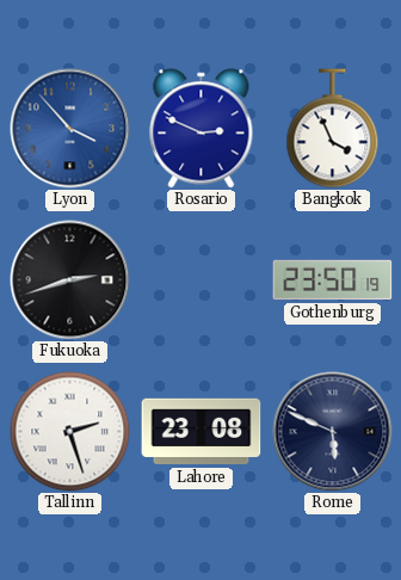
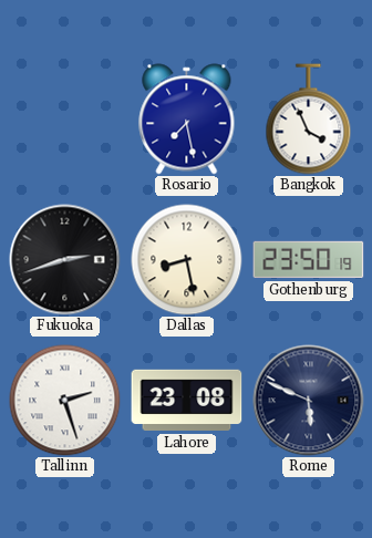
Lyon: 3:53 -> none
Rosario: 2:49 -> 7:28
Dallas: none -> 8:28
